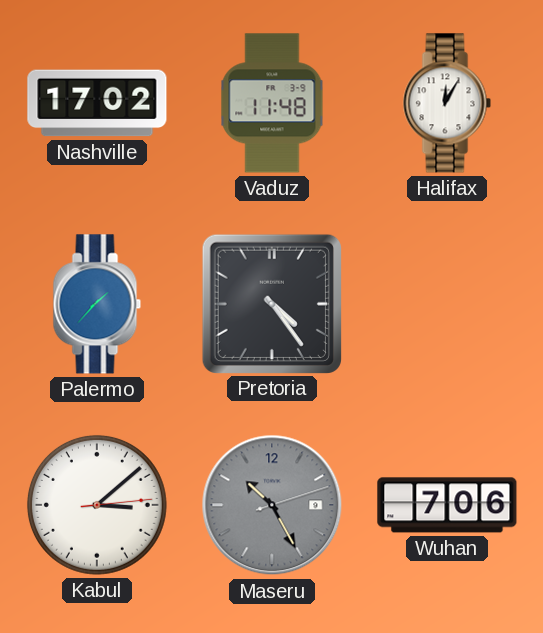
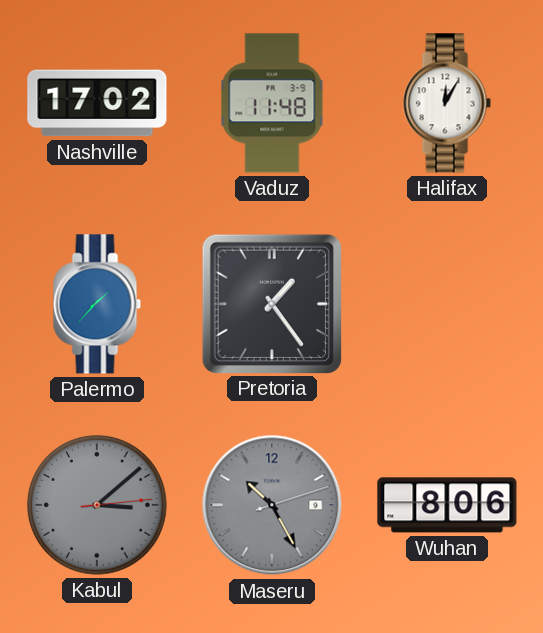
Pretoria: 4:24 -> 1:24
Kabul dial: white -> grey
Wuhan: 7:06 -> 8:06
